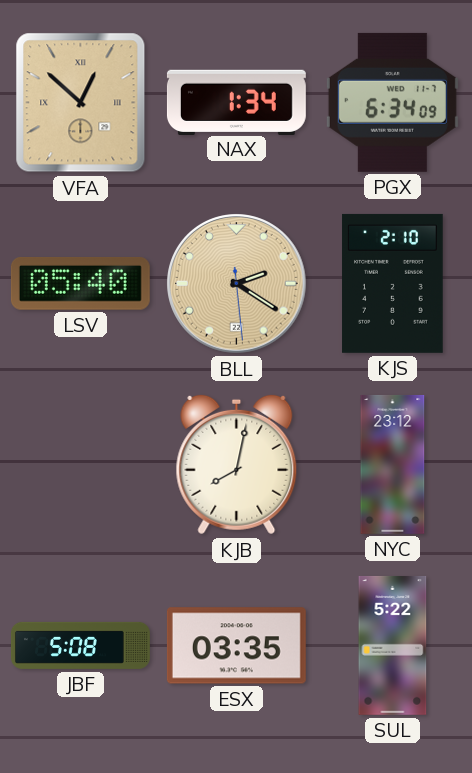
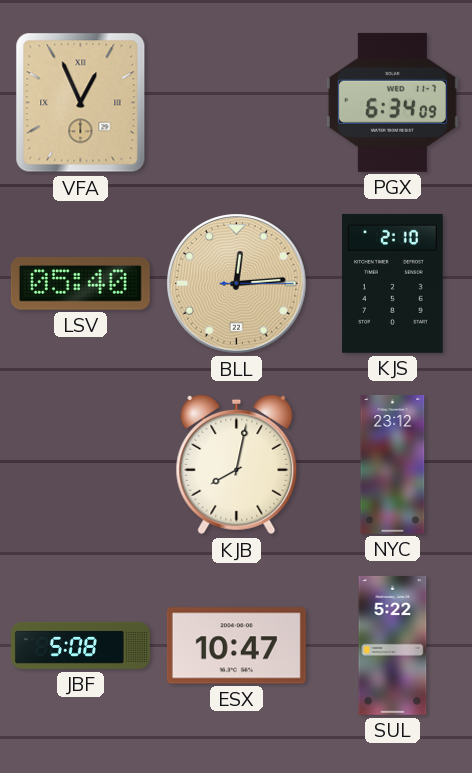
VFA: 12:52 -> 12:56
NAX: 1:34 -> none
BLL: 2:20 -> 12:14
ESX: 03:35 -> 10:47
